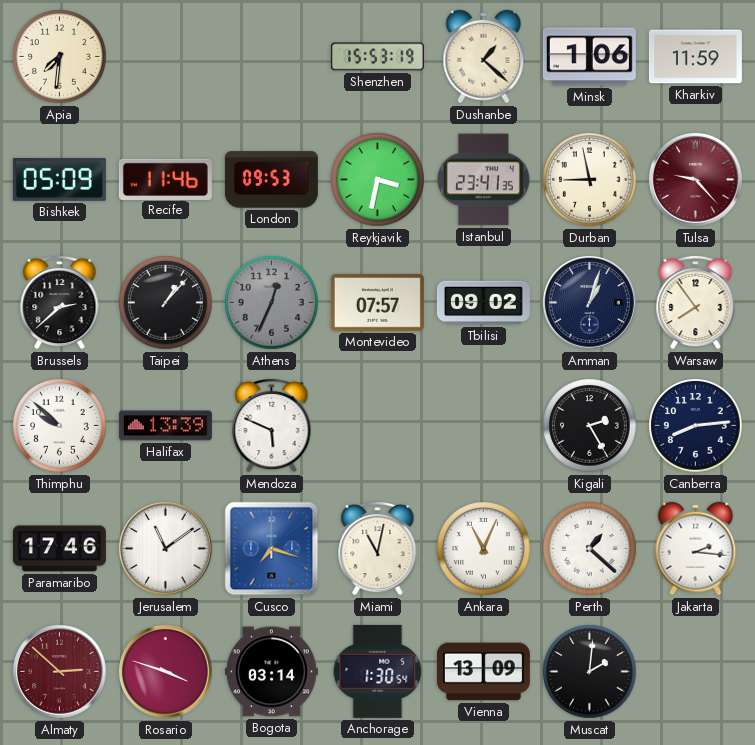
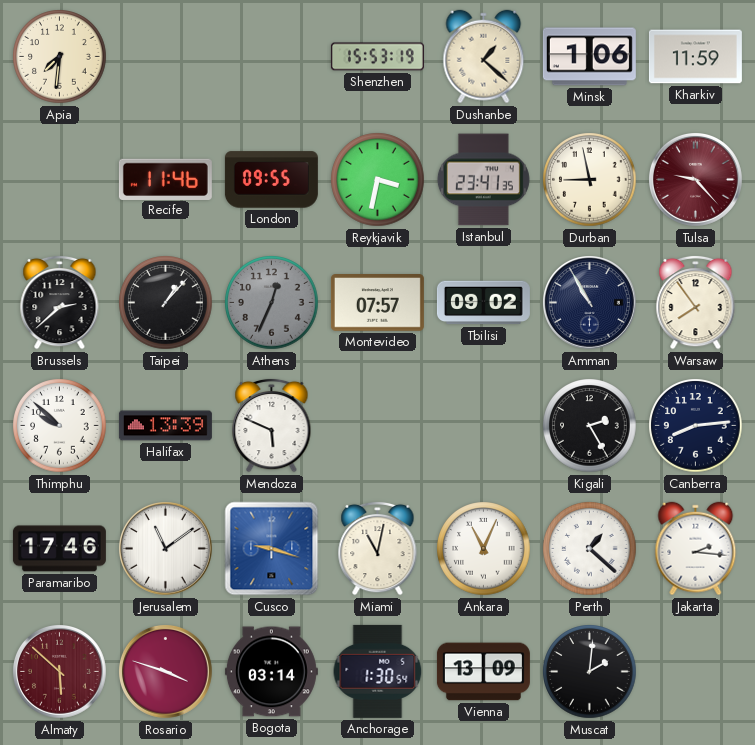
Bishkek: 05:09 -> none
London: 09:53 -> 09:55
Amman: 1:03 -> 10:55
Cusco: 7:18 -> 9:18
Almaty: 2:52 -> 5:52
